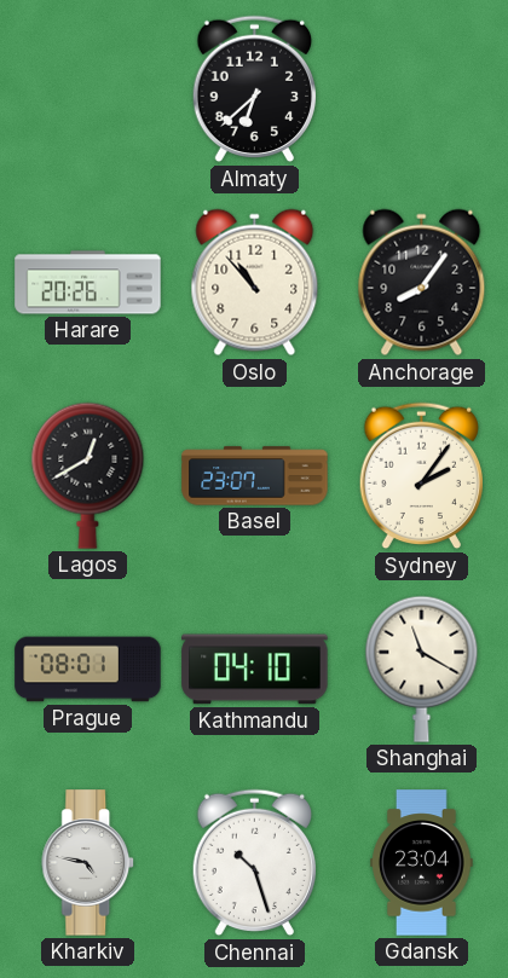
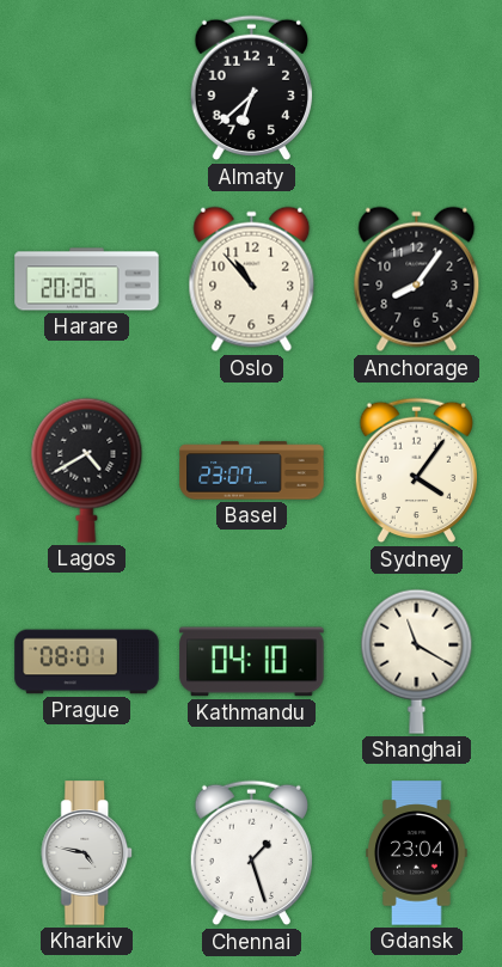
Lagos: 12:40 -> 4:40
Sydney: 2:06 -> 4:06
Chennai: 10:27 -> 1:27
